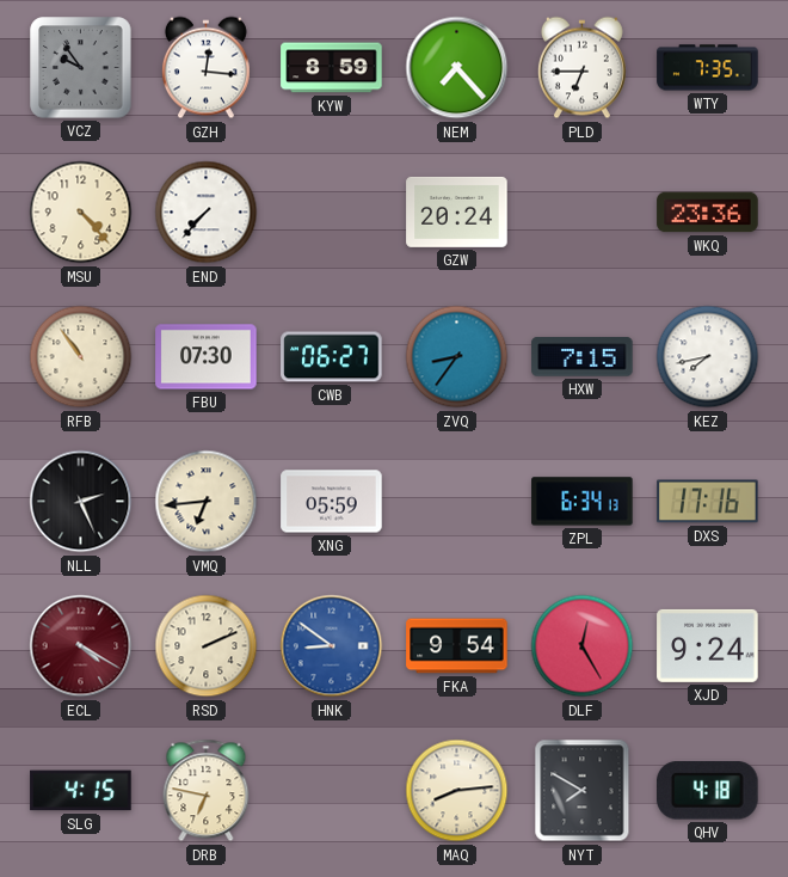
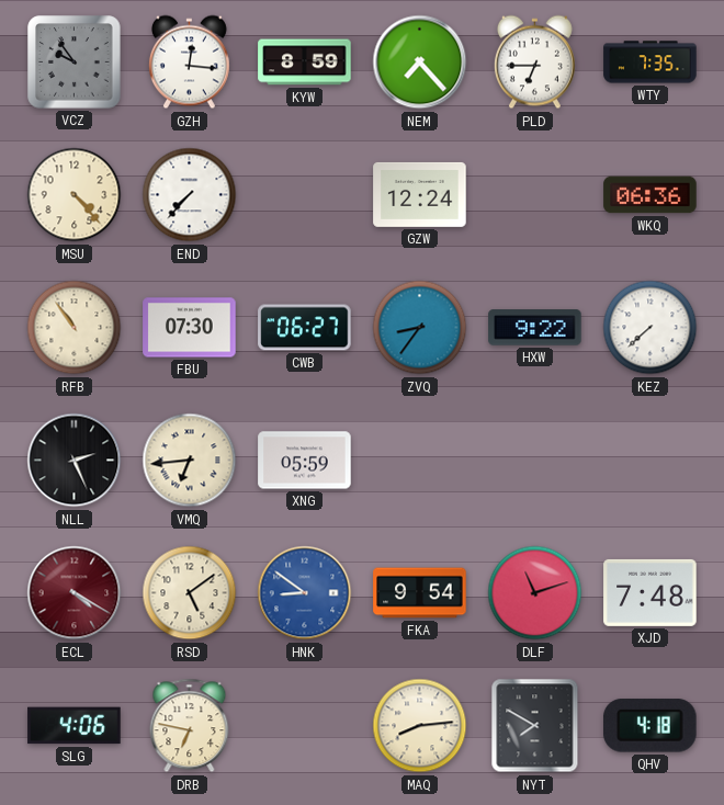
GZW: 20:24 -> 12:24
WKQ: 23:36 -> 06:36
HXW: 7:15 -> 9:22
KEZ: 7:43 -> 7:38
ZPL: 6:34 -> none
DXS: 17:16 -> none
RSD: 2:11 -> 5:09
DLF: 12:25 -> 11:12
XJD: 9:24 -> 7:48
SLG: 4:15 -> 4:06
